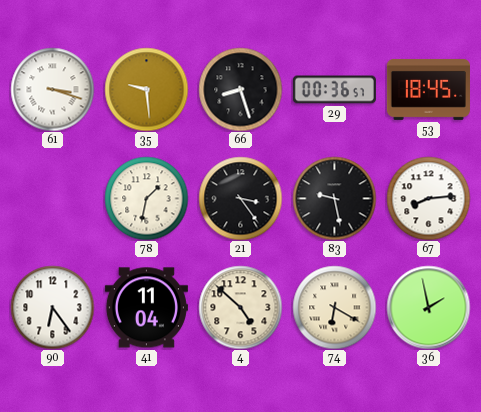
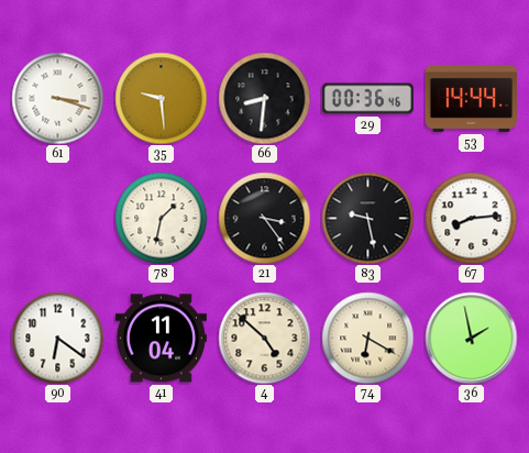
66: 8:27 -> 8:31
29: 00:36:57 -> 00:36:46
53: 18:45 -> 14:44
90: 6:24 -> 6:21
